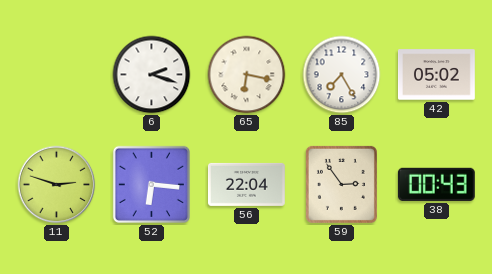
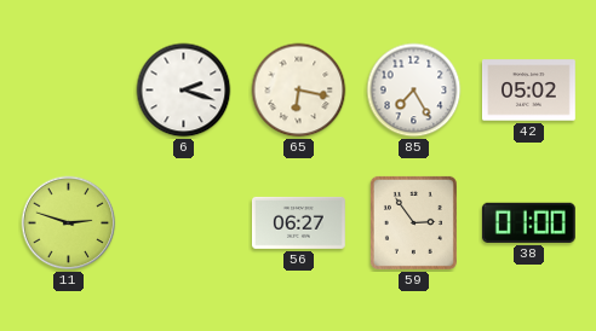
52: 6:16 -> none
56: 22:04 -> 06:27
38: 00:43 -> 01:00
